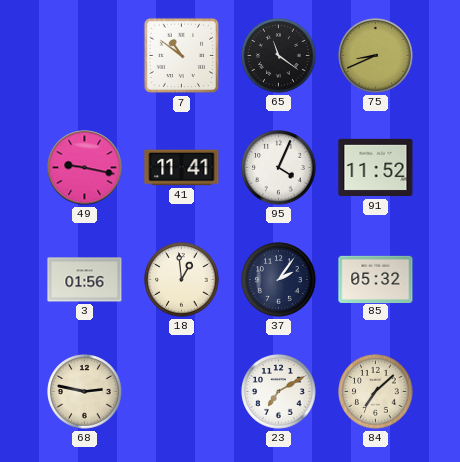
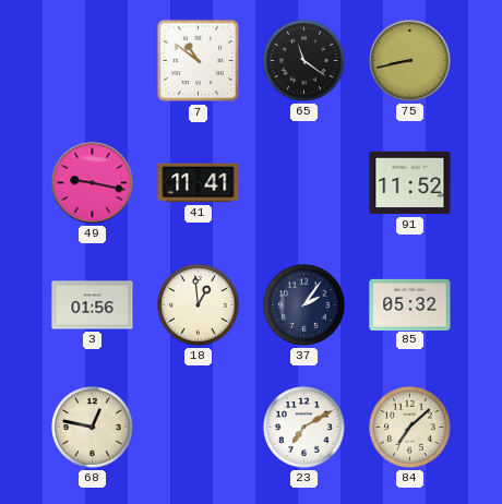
75: 8:41 -> 8:43
95: 4:04 -> none
68: 2:47 -> 12:47
